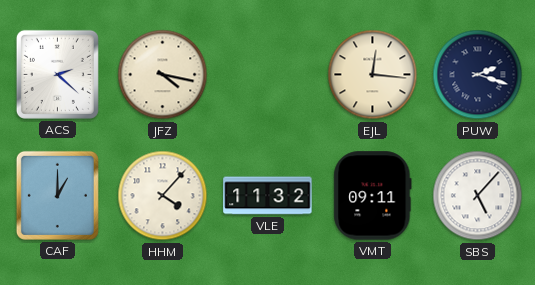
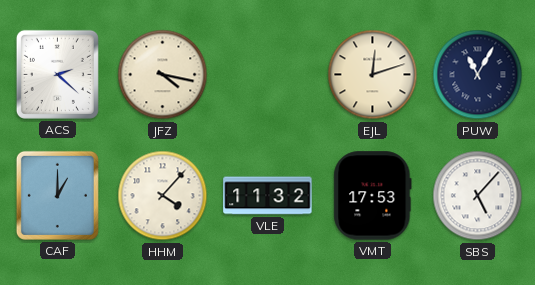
EJL: 12:16 -> 12:12
PUW: 2:18 -> 11:05
VMT: 09:11 -> 17:53
